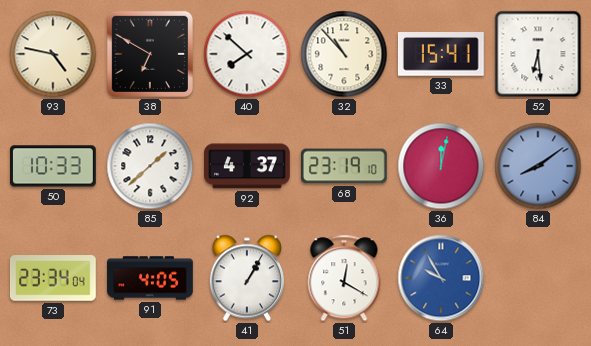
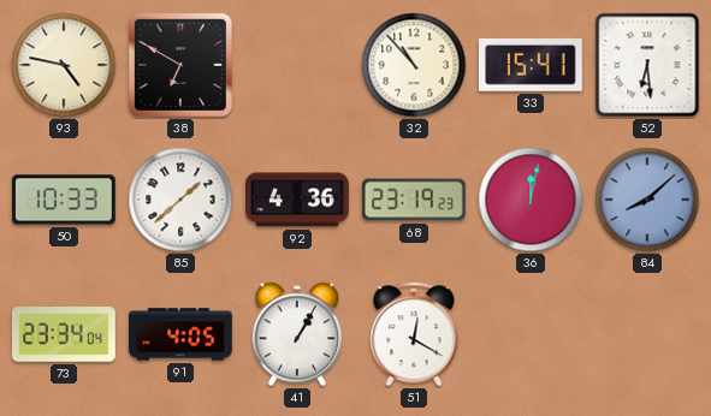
40: 7:52 -> none
92: 4:37 -> 4:36
68: 23:19:10 -> 23:19:23
84: 8:09 -> 8:08
64: 9:55 -> none
